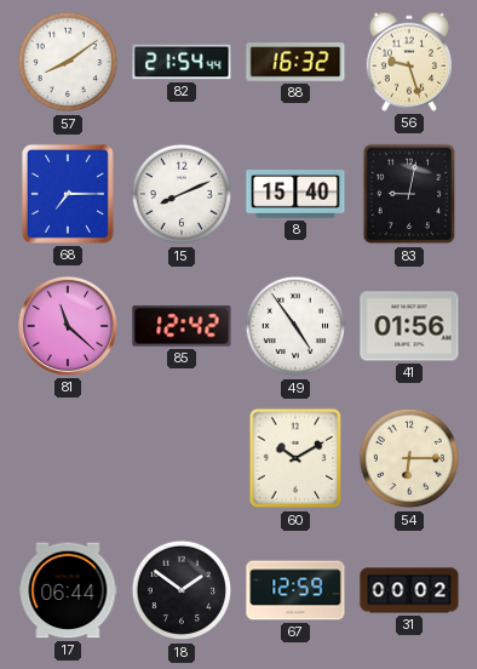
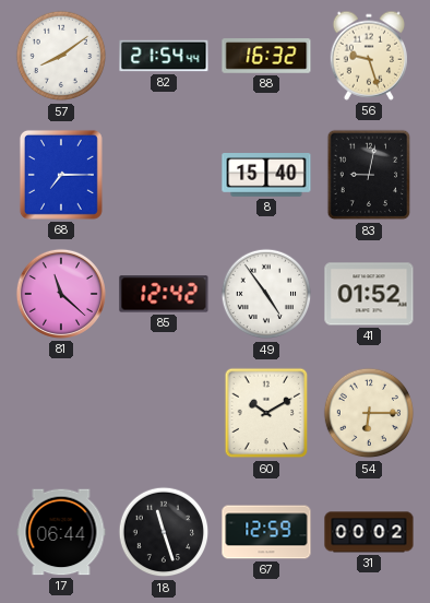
15: 8:11 -> none
41: 01:56 -> 01:52
18: 1:51 -> 11:27
